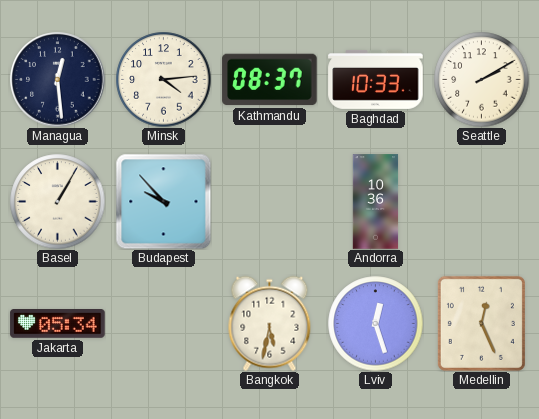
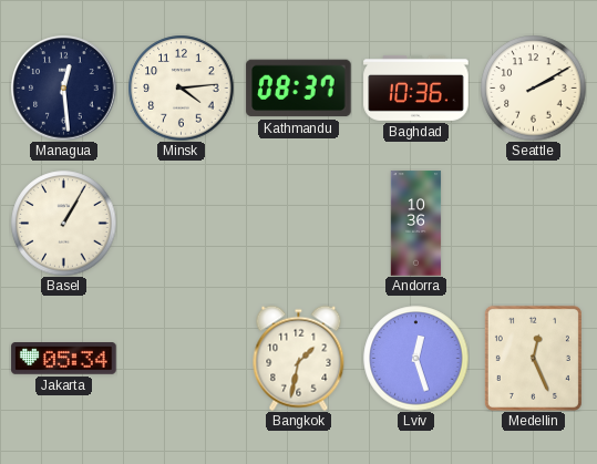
Baghdad: 10:33 -> 10:36
Budapest: 9:53 -> none
Bangkok: 5:32 -> 1:32
